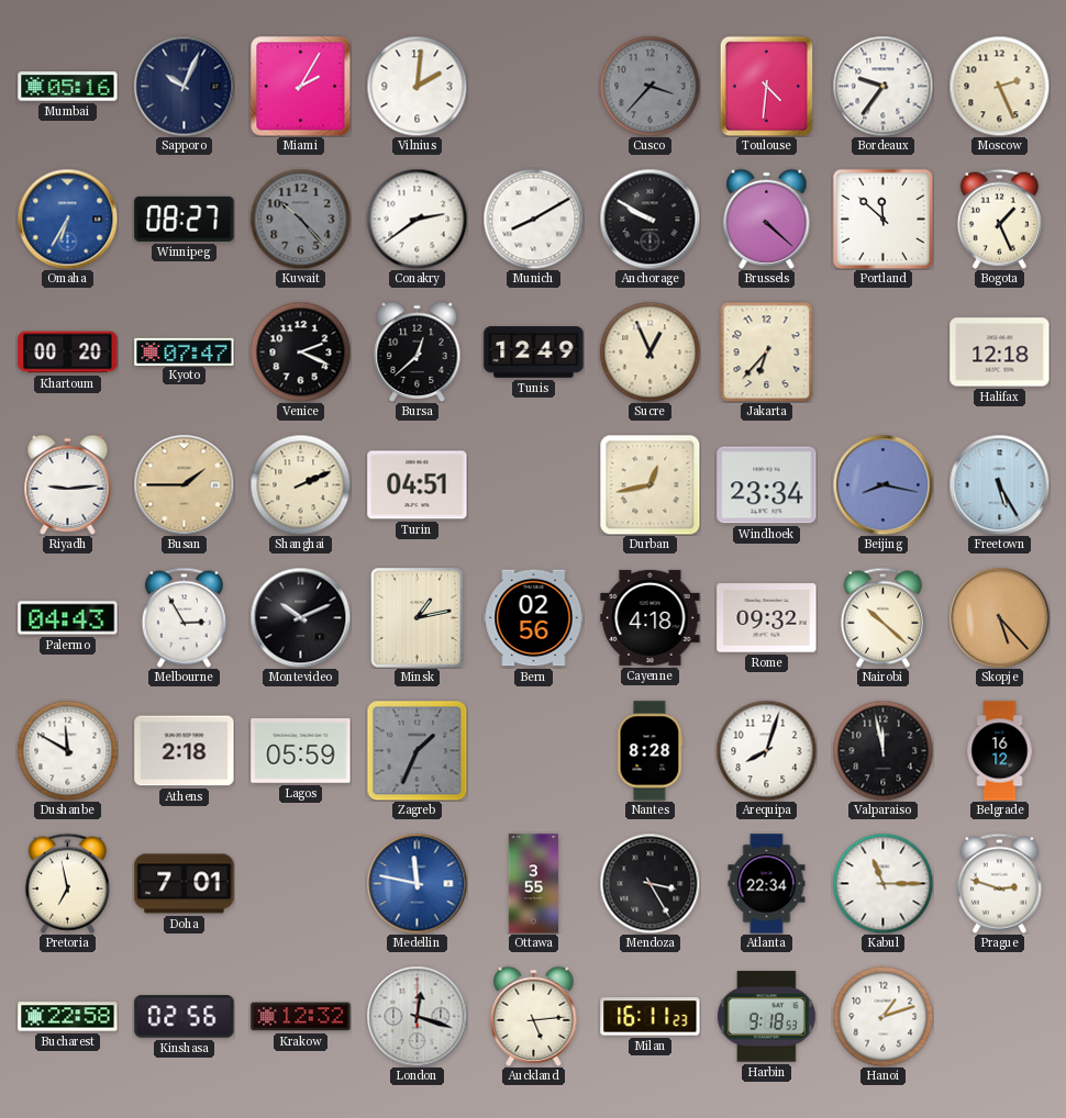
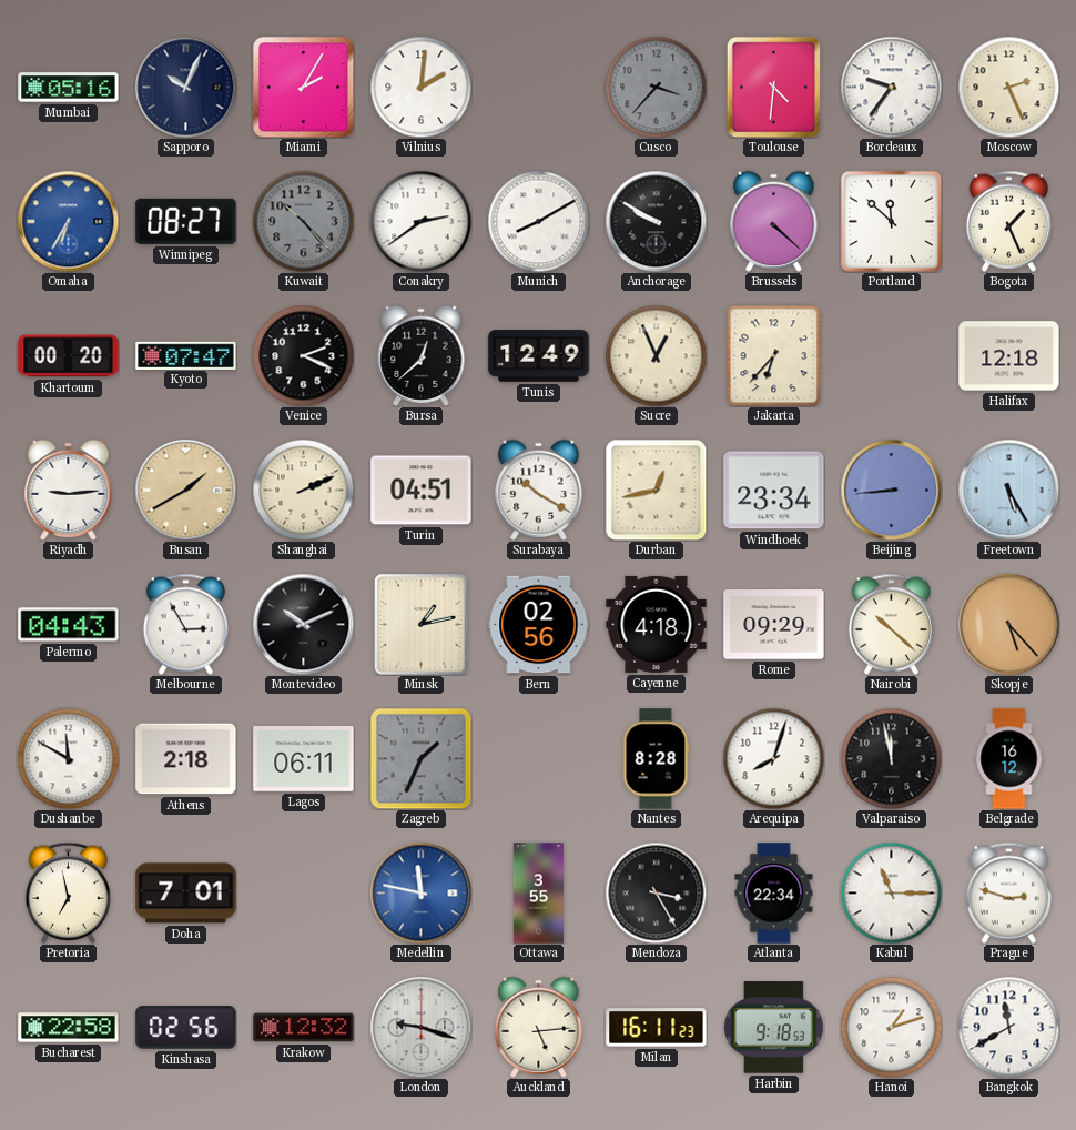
Busan: 1:45 -> 1:40
Surabaya: none -> 10:20
Beijing: 8:17 -> 8:44
Rome: 09:32 -> 09:29
Lagos: 05:59 -> 06:11
London: 12:18 -> 9:18
Bangkok: none -> 11:40
